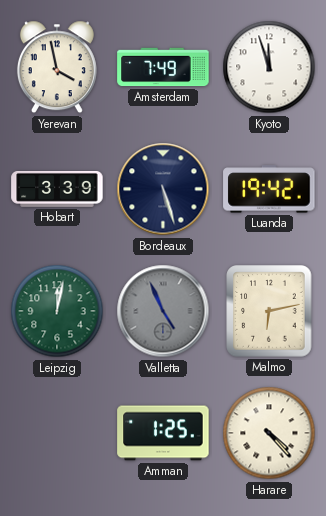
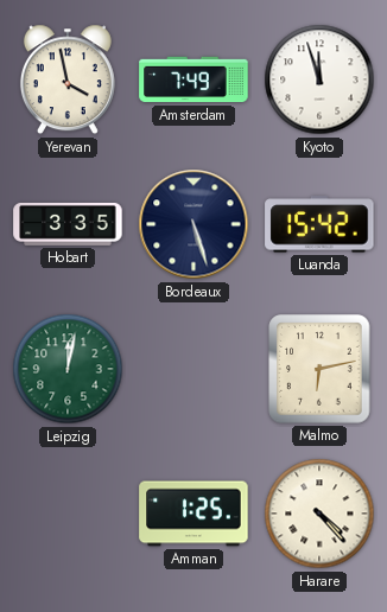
Hobart: 3:39 -> 3:35
Luanda: 19:42 -> 15:42
Valletta: 4:56 -> none
